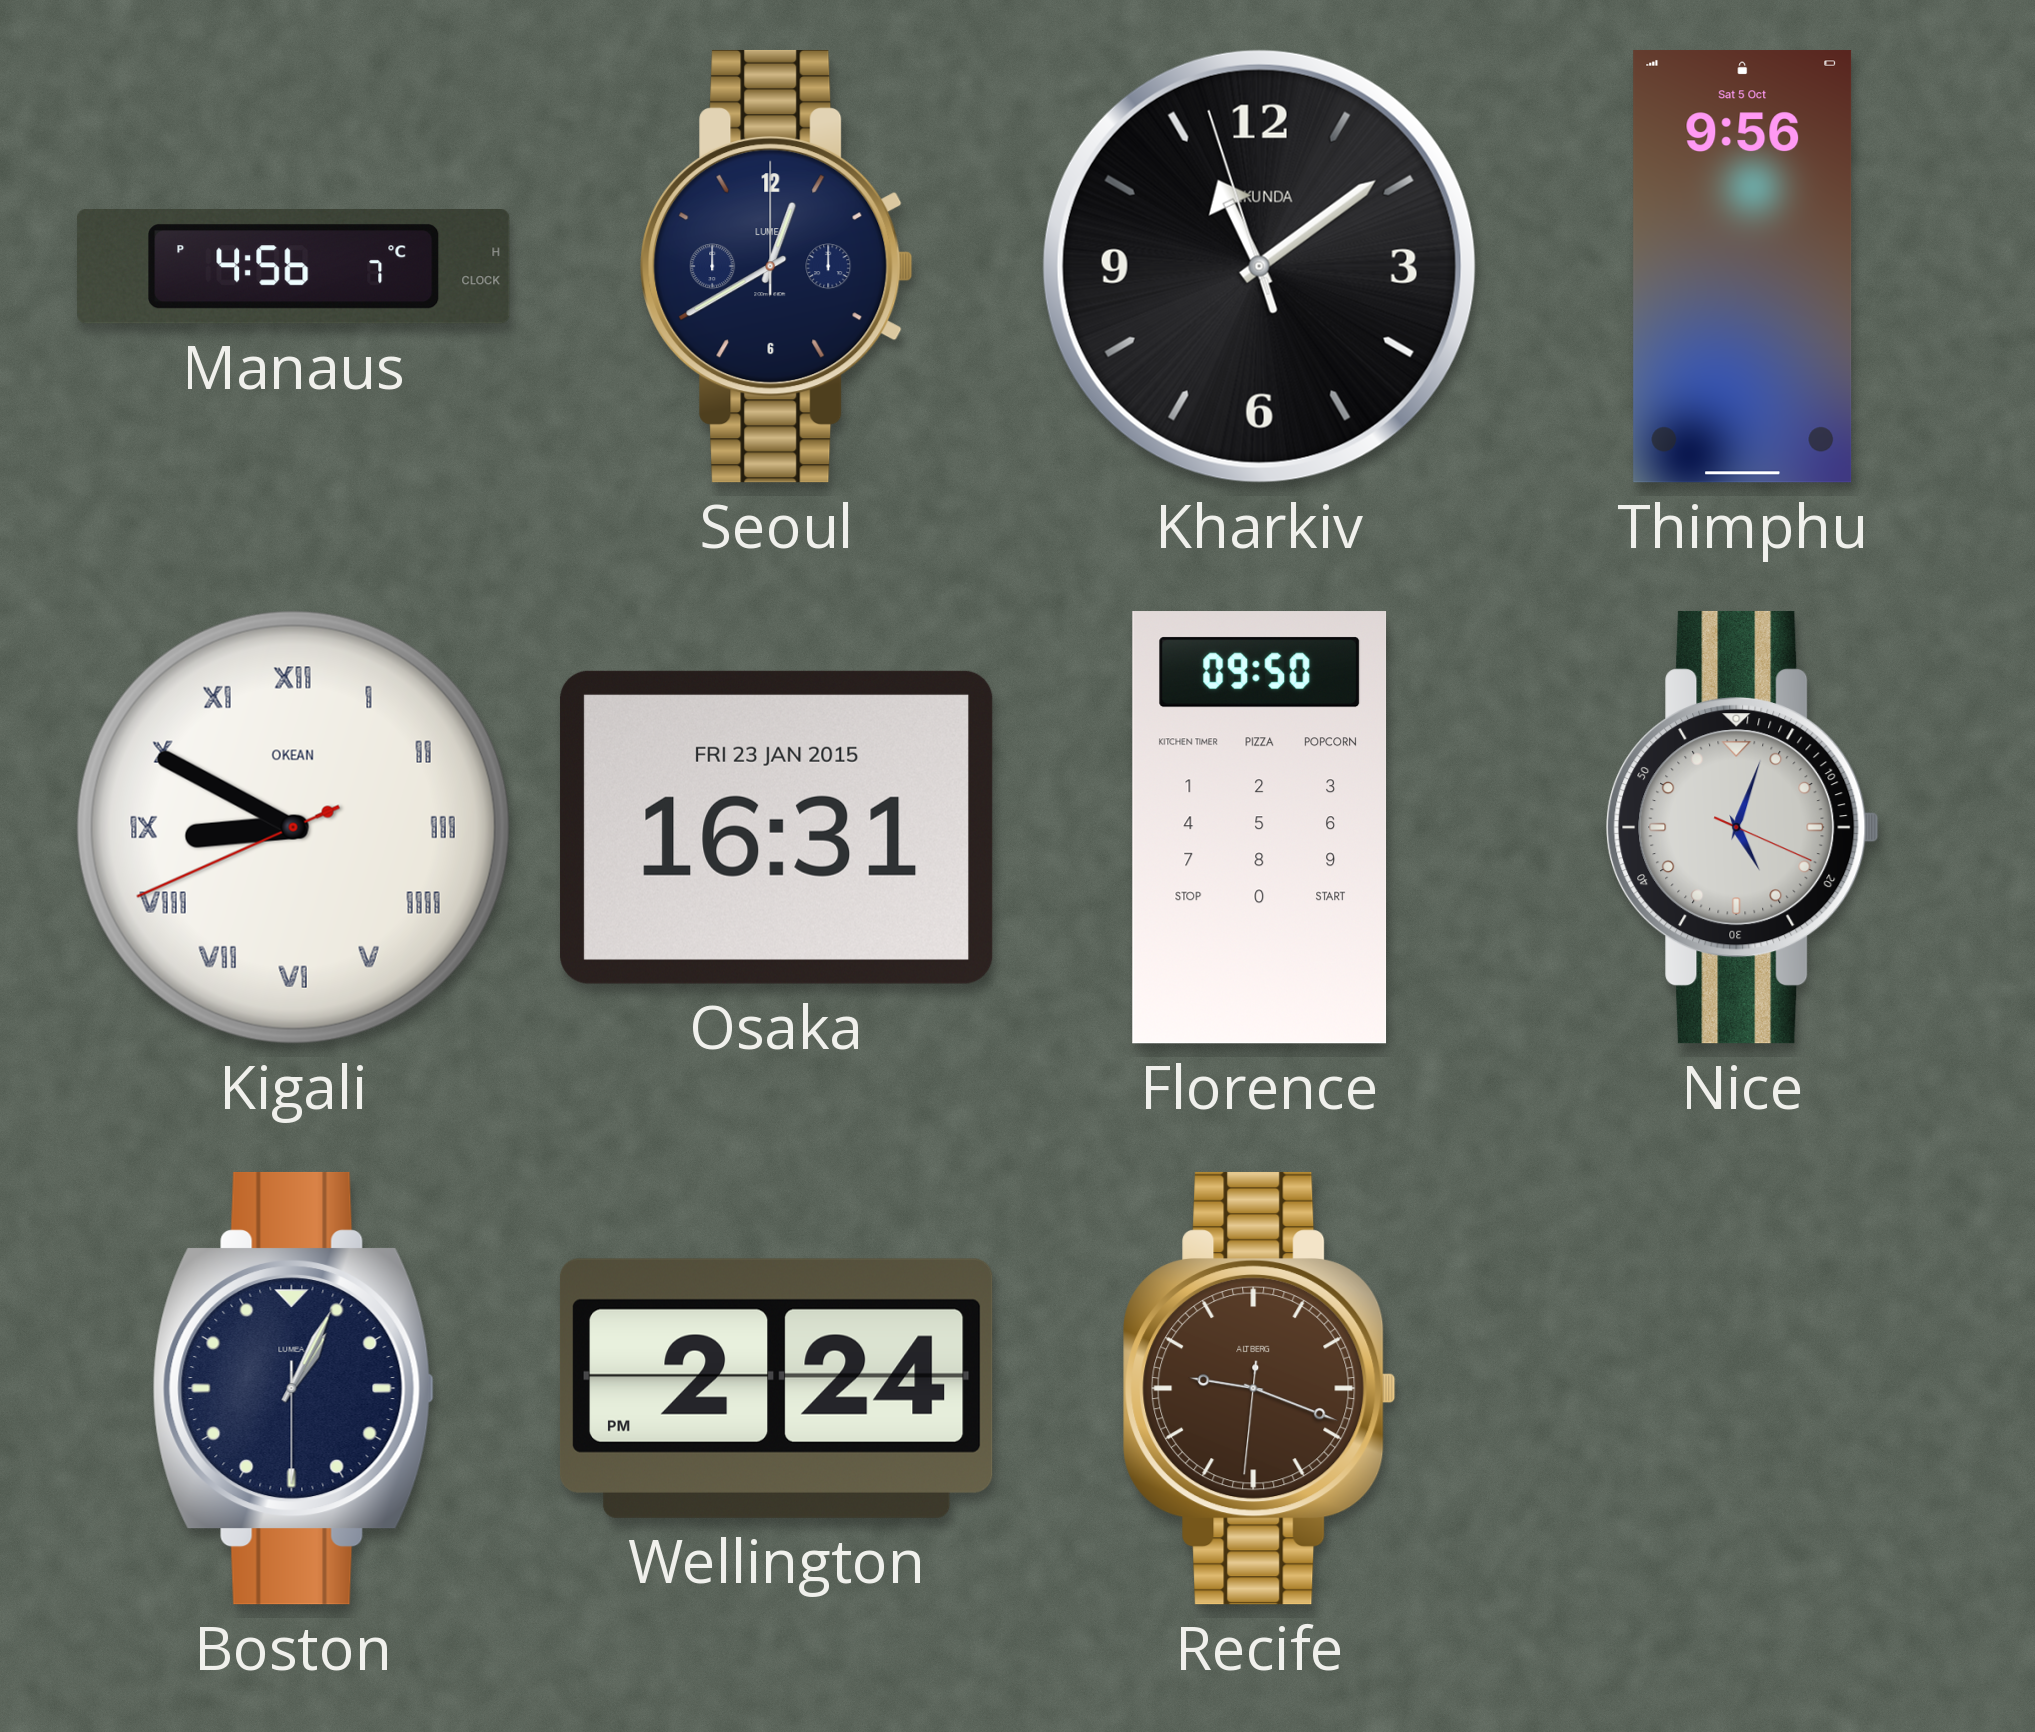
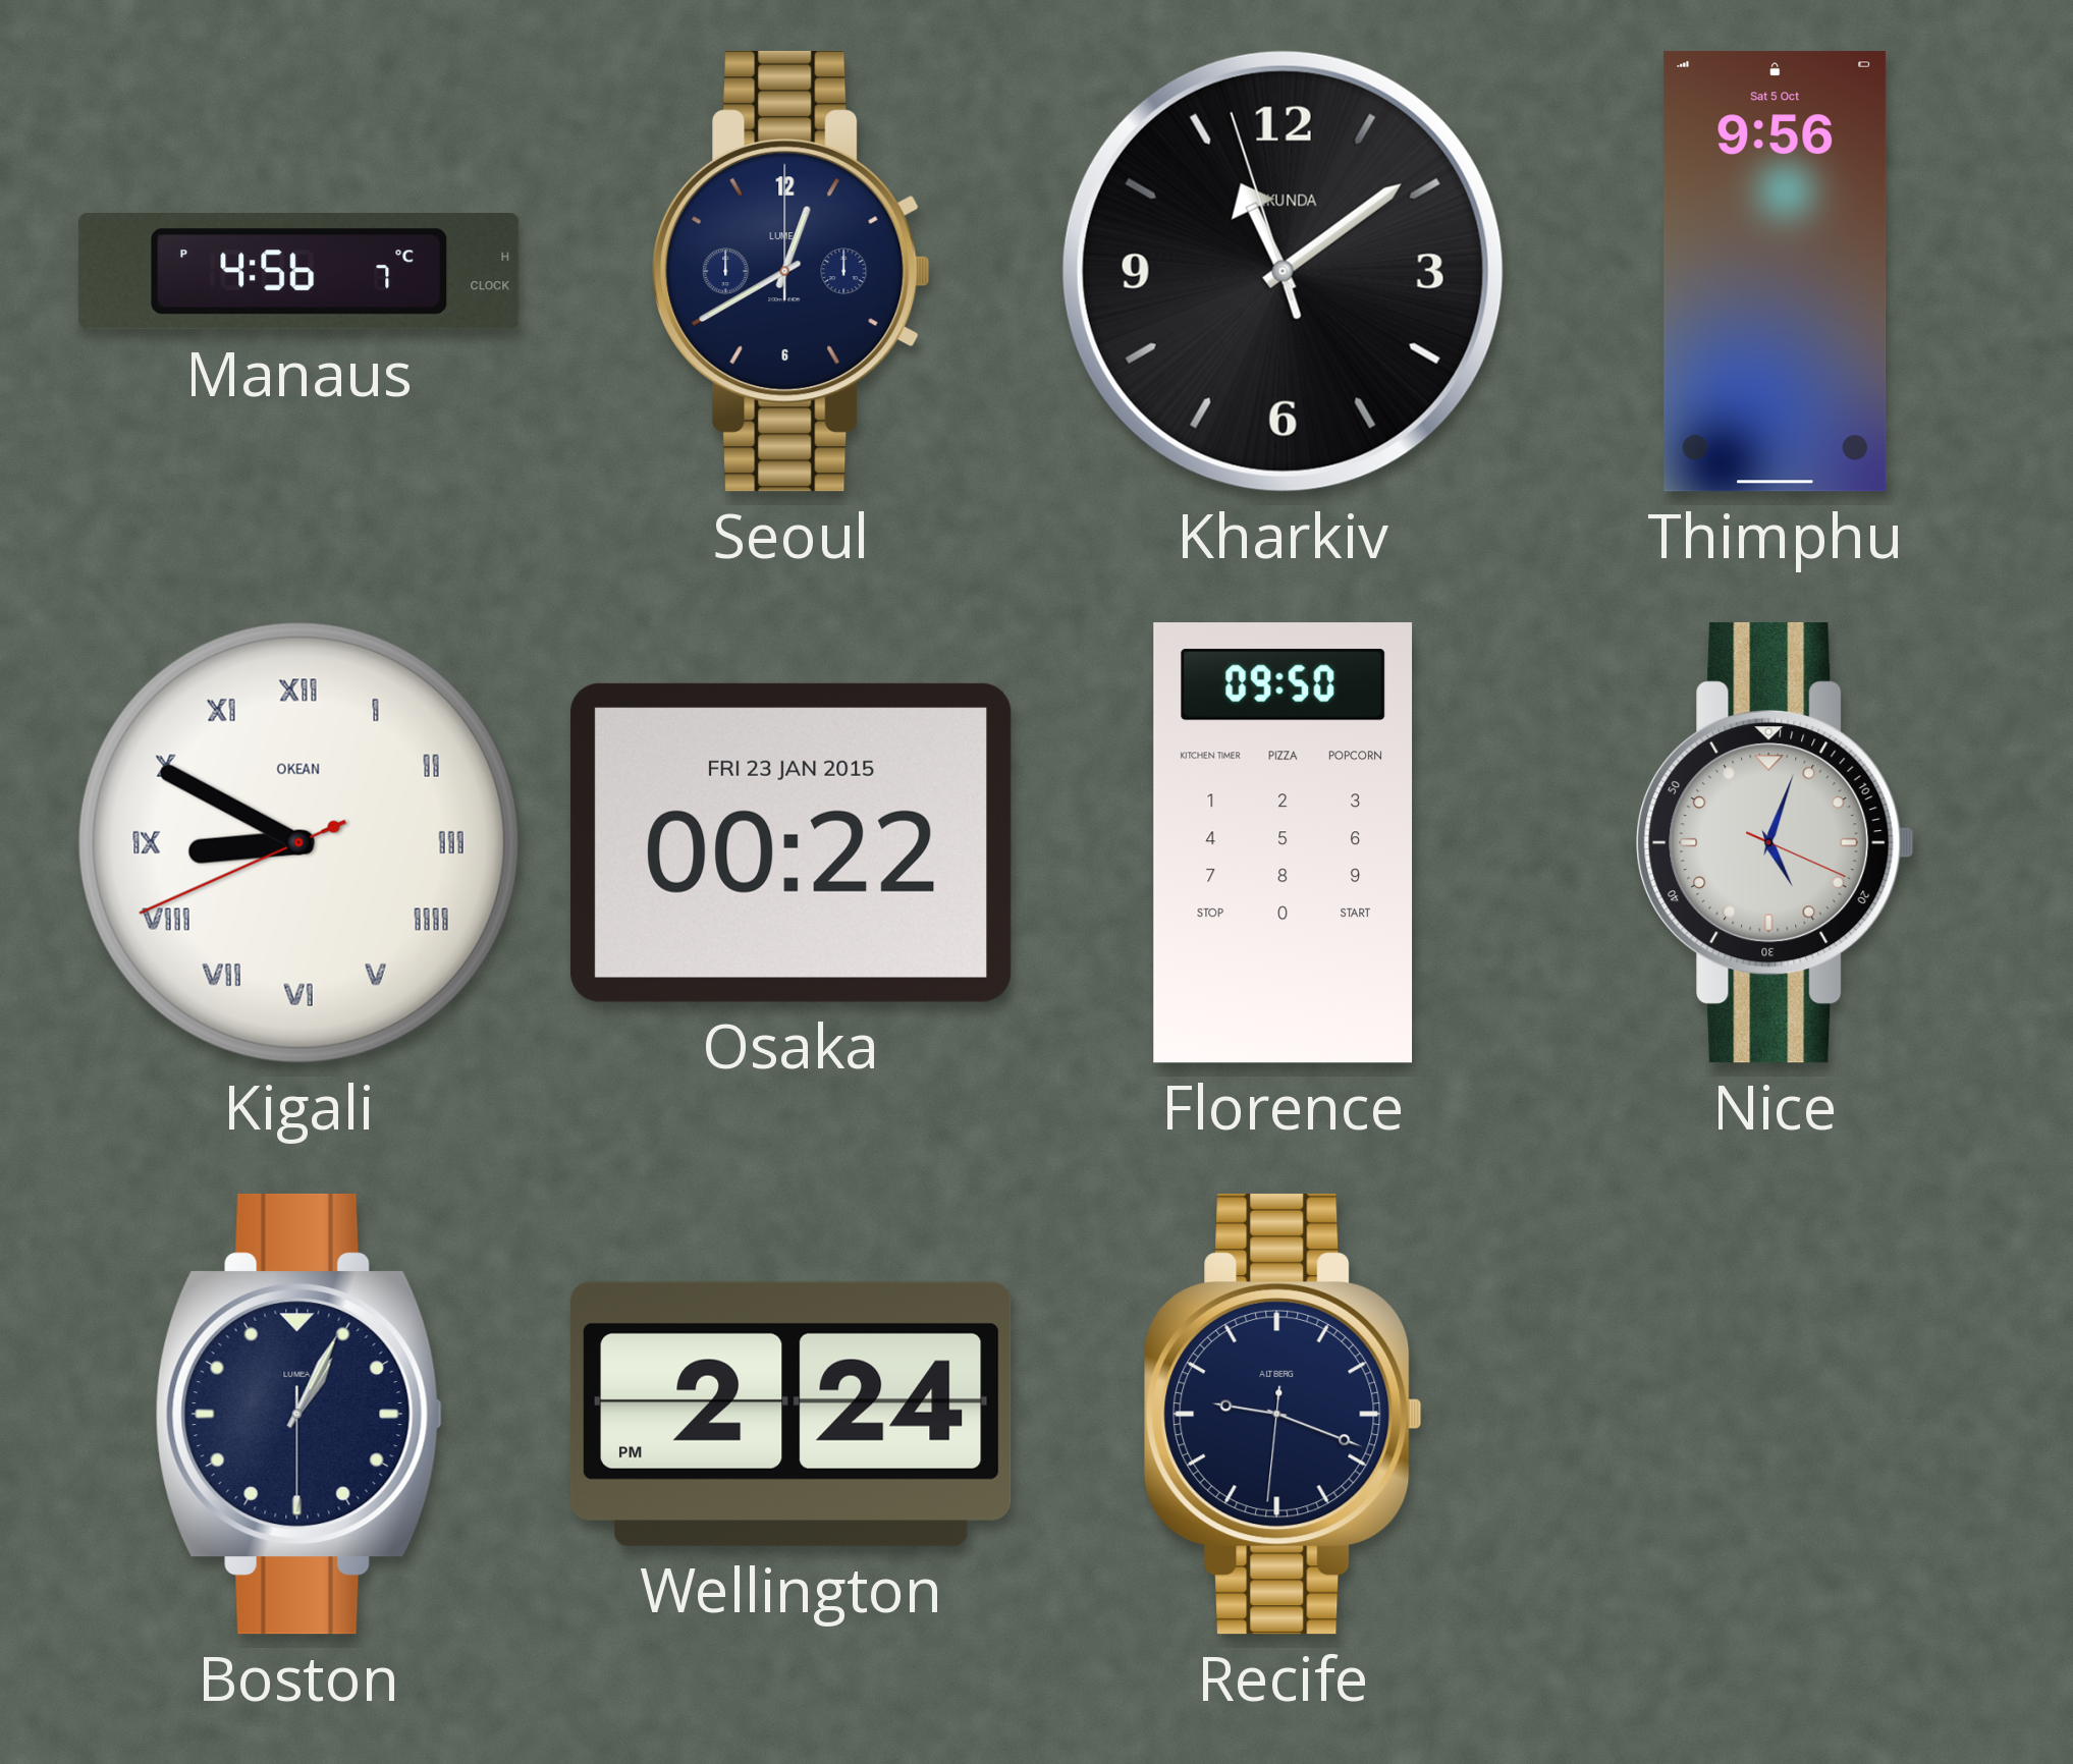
Osaka: 16:31 -> 00:22
Recife dial: brown -> navy
